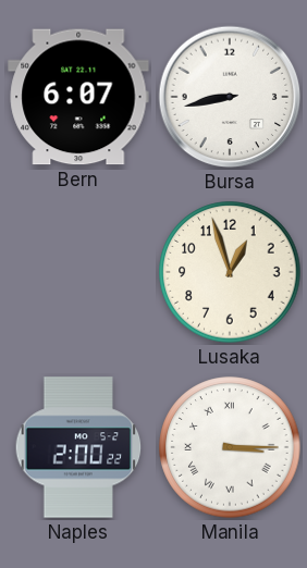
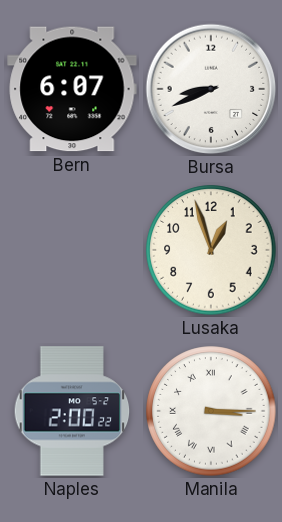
Bursa: 8:43 -> 8:41
